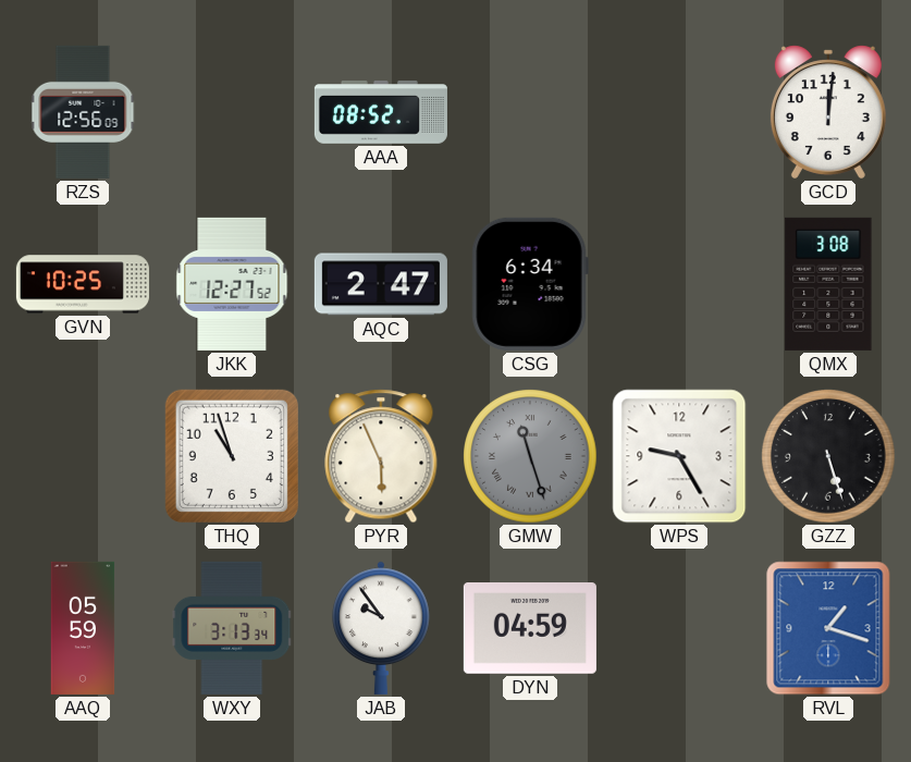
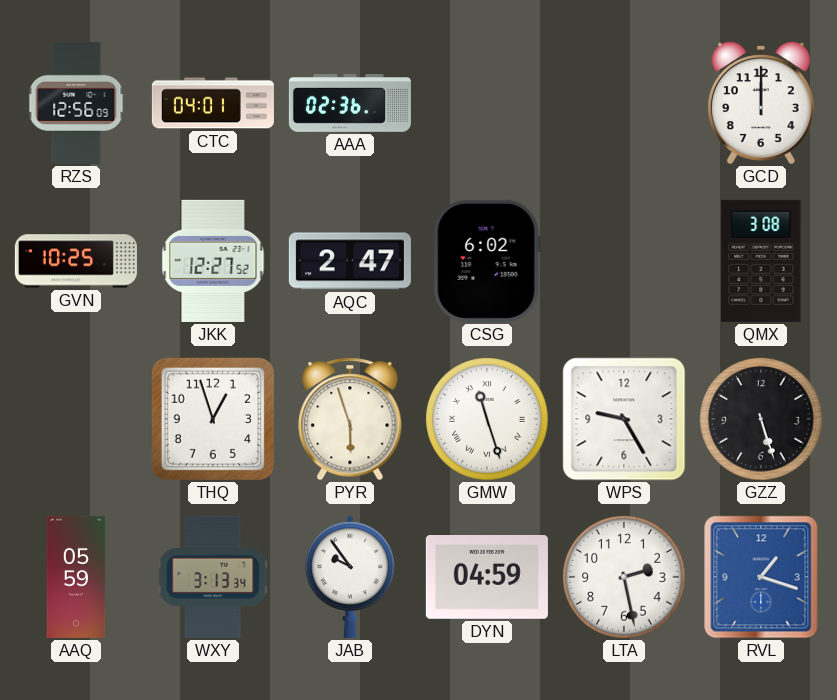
CTC: none -> 04:01
AAA: 08:52 -> 02:36
GCD: 12:01 -> 12:00
CSG: 6:34 -> 6:02
THQ: 10:57 -> 12:57
PYR: 5:56 -> 5:57
GMW dial: grey -> white
LTA: none -> 2:28
